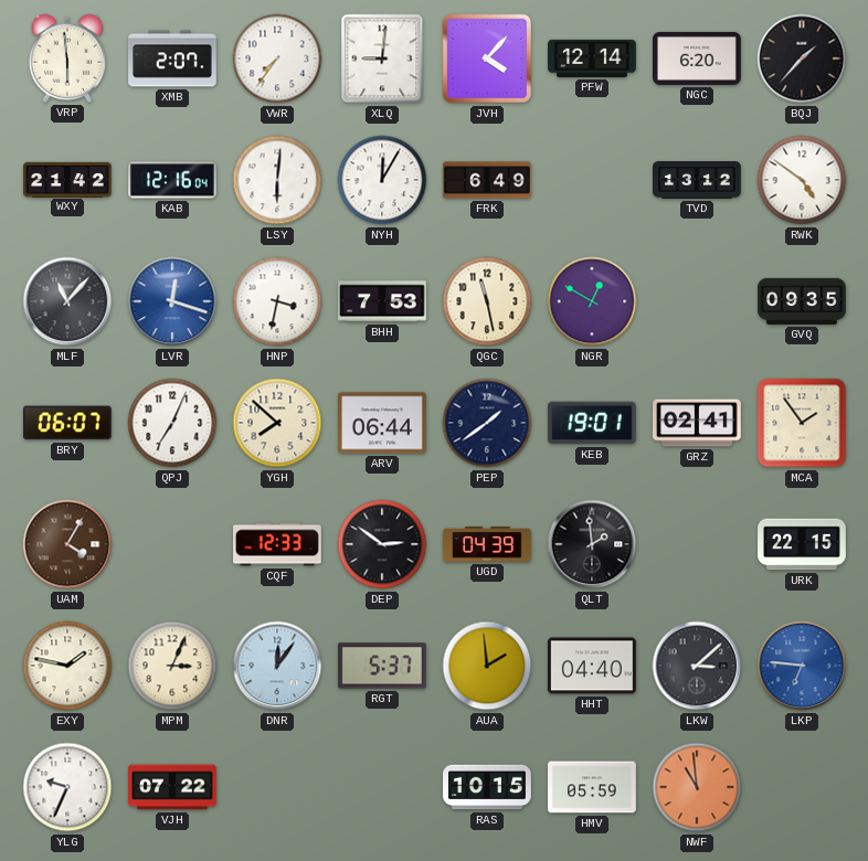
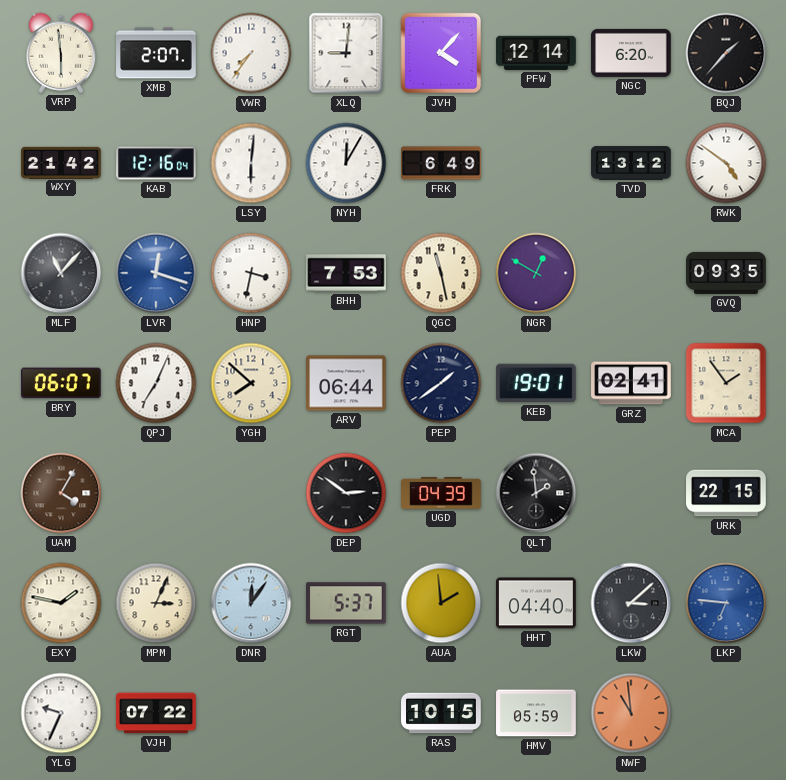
CQF: 12:33 -> none
